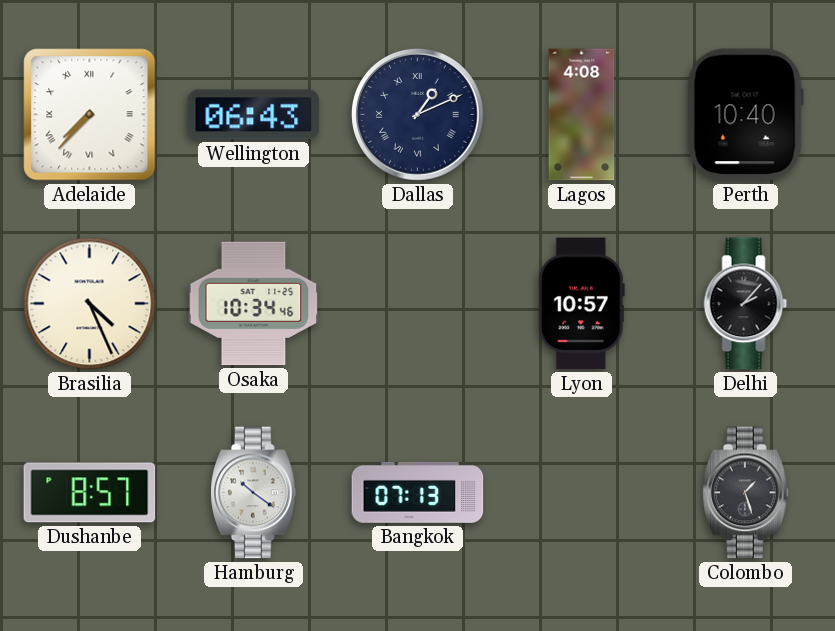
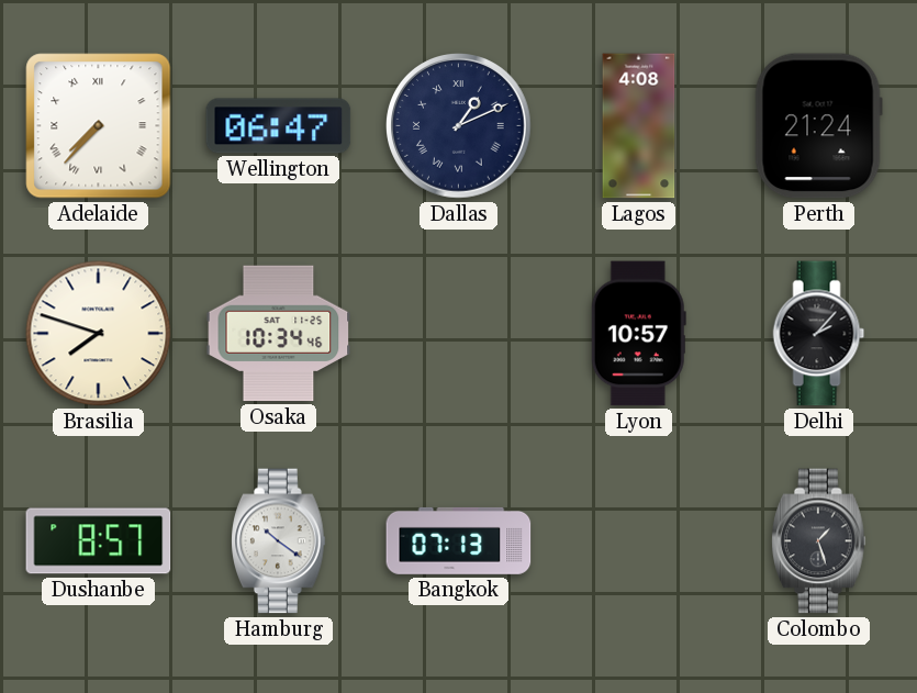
Wellington: 06:43 -> 06:47
Perth: 10:40 -> 21:24
Brasilia: 4:26 -> 7:48
